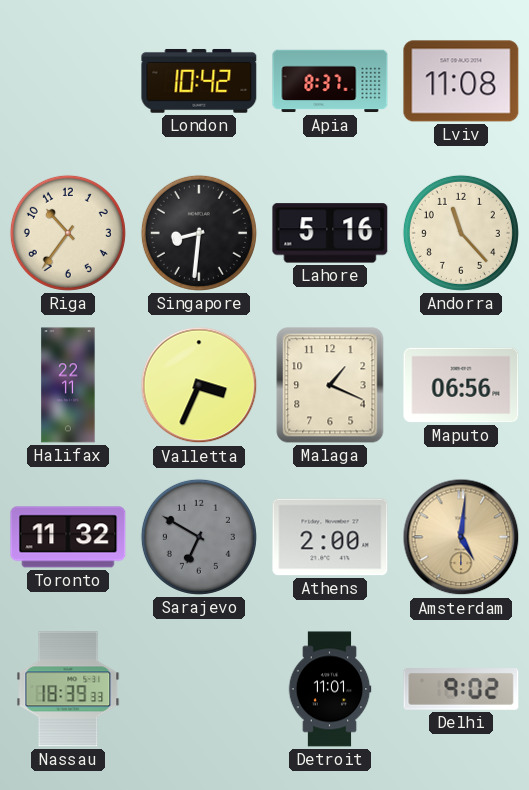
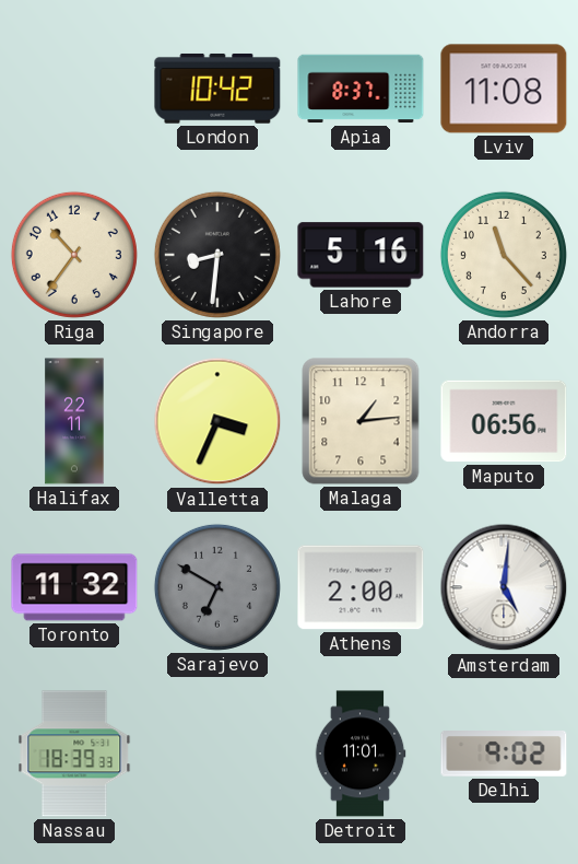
Malaga: 1:19 -> 1:14
Amsterdam dial: champagne -> white
